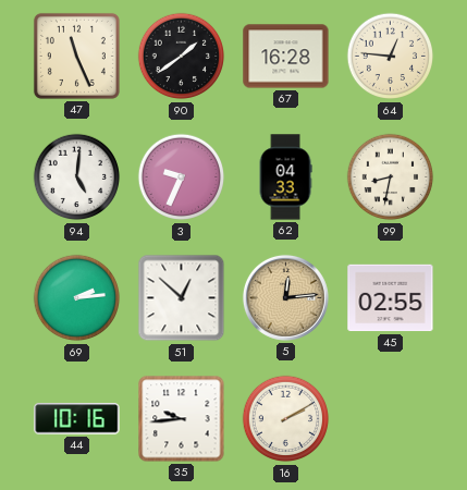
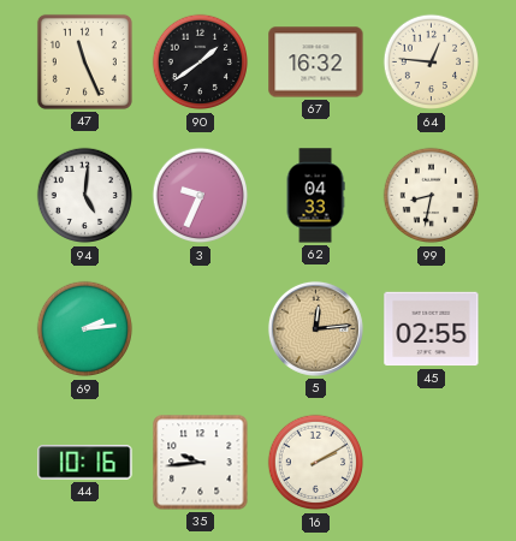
67: 16:28 -> 16:32
51: 12:52 -> none
